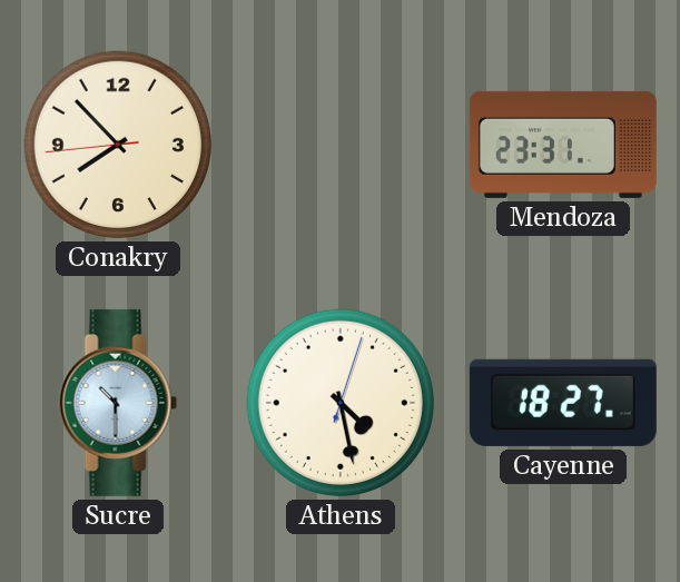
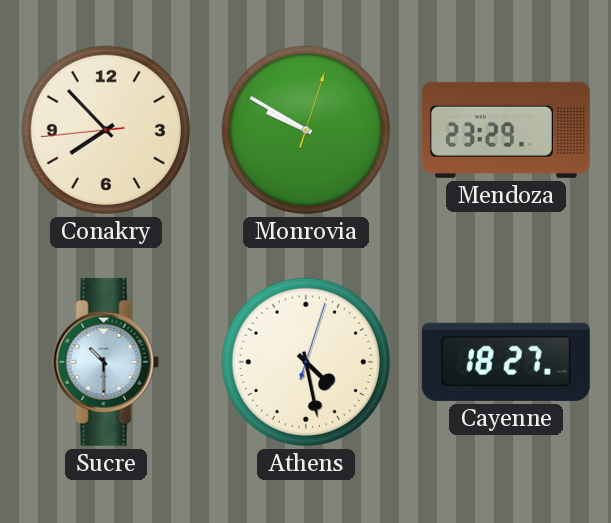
Monrovia: none -> 9:50
Mendoza: 23:31 -> 23:29
